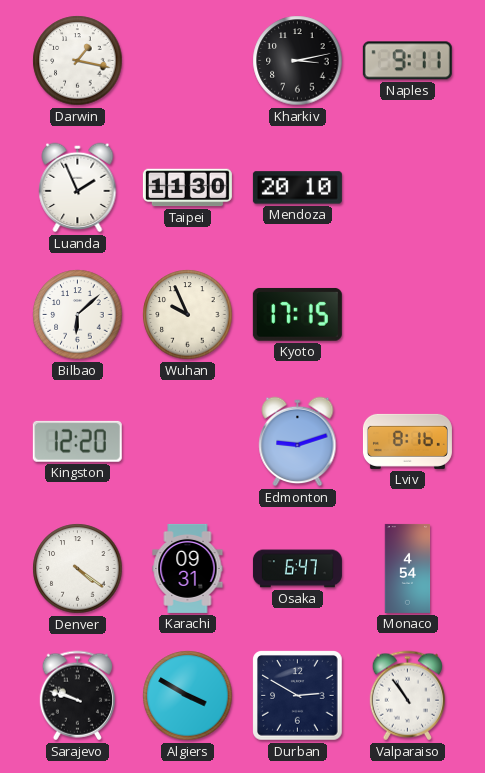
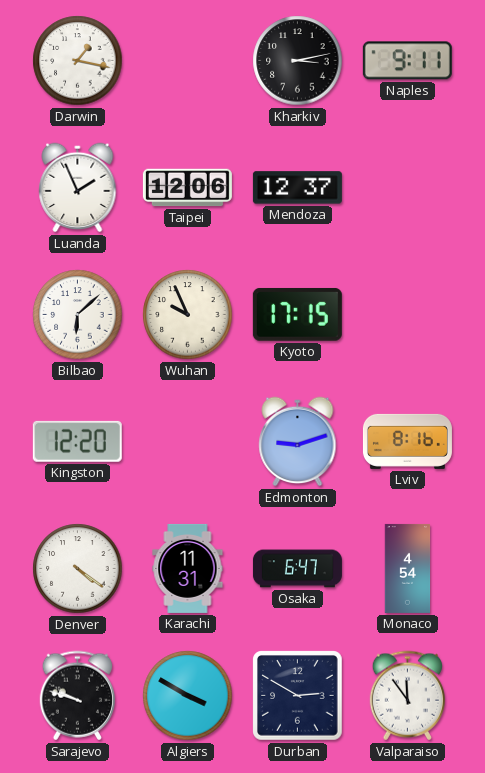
Taipei: 11:30 -> 12:06
Mendoza: 20:10 -> 12:37
Karachi: 09:31 -> 11:31
Valparaiso: 10:54 -> 11:54
